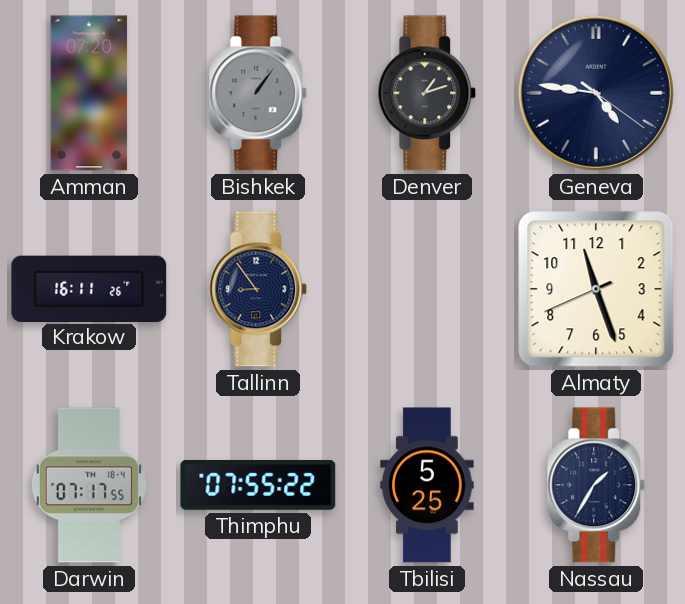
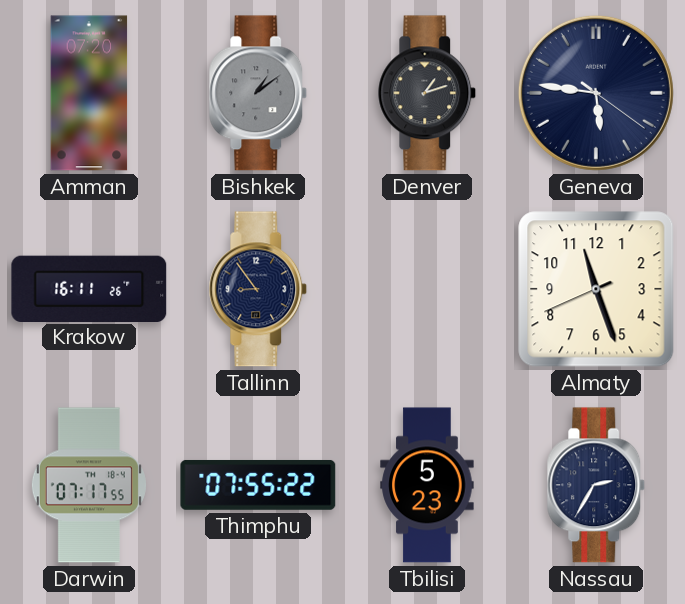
Bishkek: 1:06 -> 1:09
Geneva: 4:46 -> 5:46
Tbilisi: 5:25 -> 5:23
Nassau: 1:35 -> 2:35
